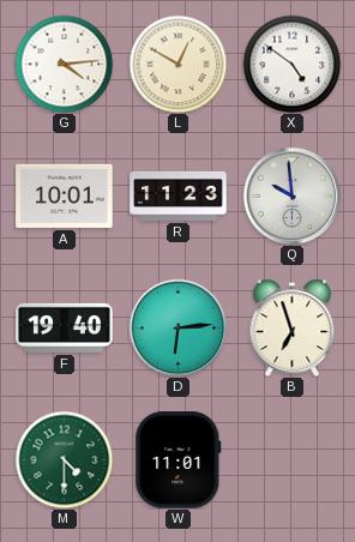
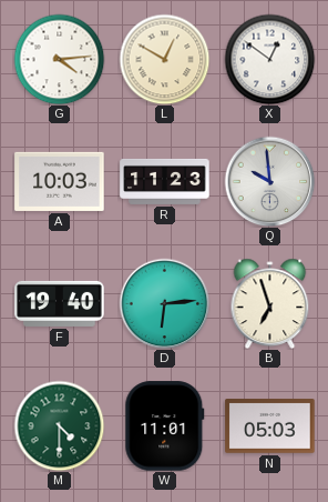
X: 4:51 -> 12:51
A: 10:01 -> 10:03
N: none -> 05:03
